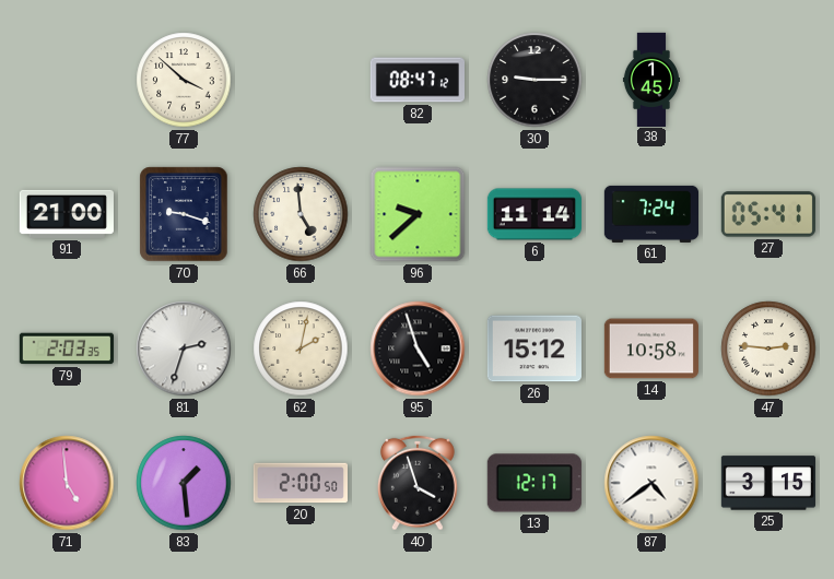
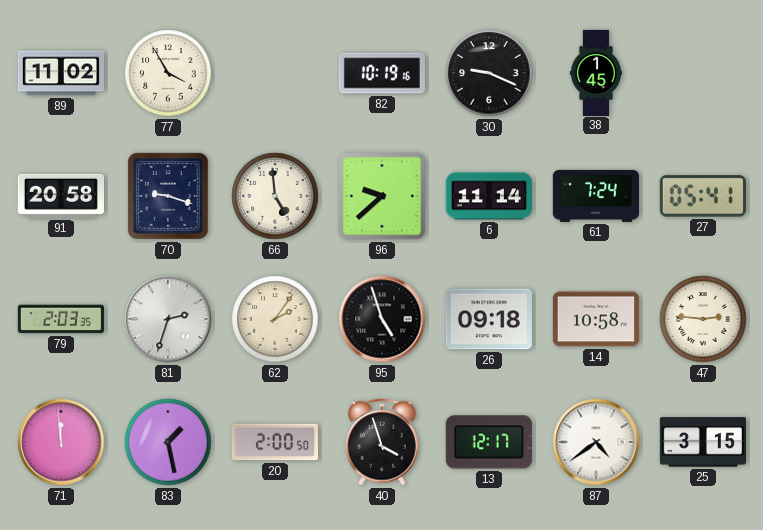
89: none -> 11:02
77: 3:52 -> 3:55
82: 08:47 -> 10:19
30: 9:15 -> 9:19
91: 21:00 -> 20:58
62: 2:02 -> 2:06
26: 15:12 -> 09:18
71: 4:59 -> 11:59
83: 1:29 -> 1:28
